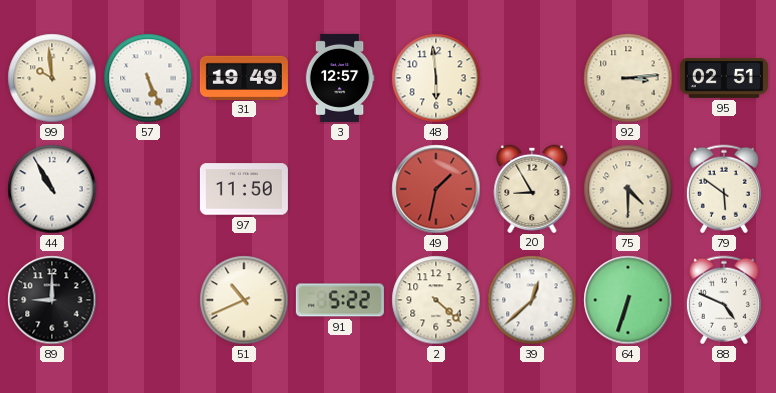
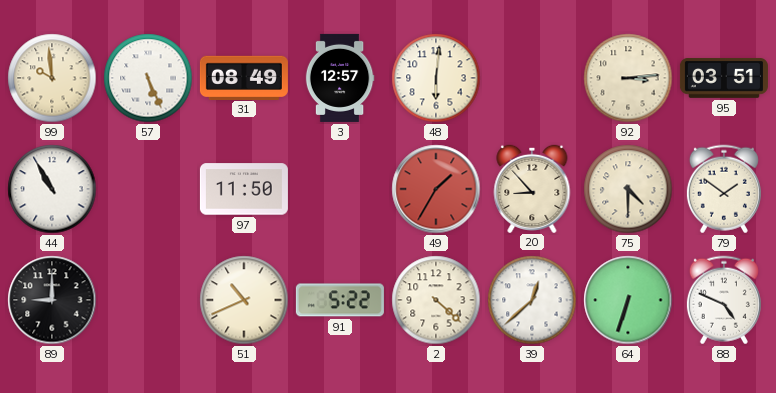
31: 19:49 -> 08:49
48: 5:59 -> 6:01
95: 02:51 -> 03:51
49: 1:32 -> 1:35
20: 8:55 -> 8:53
79: 5:51 -> 1:51
